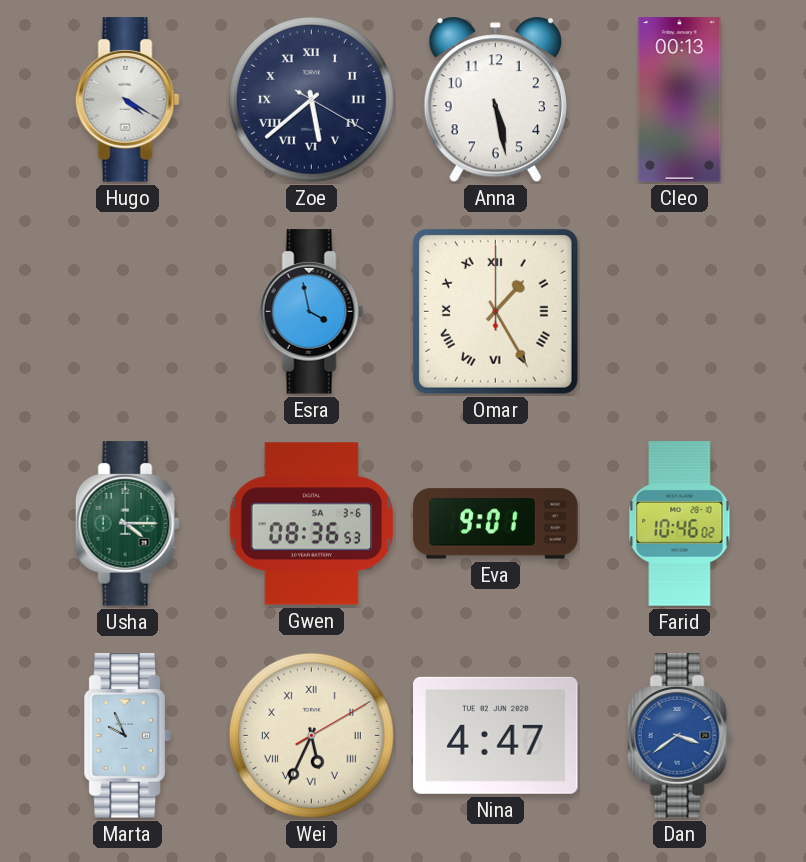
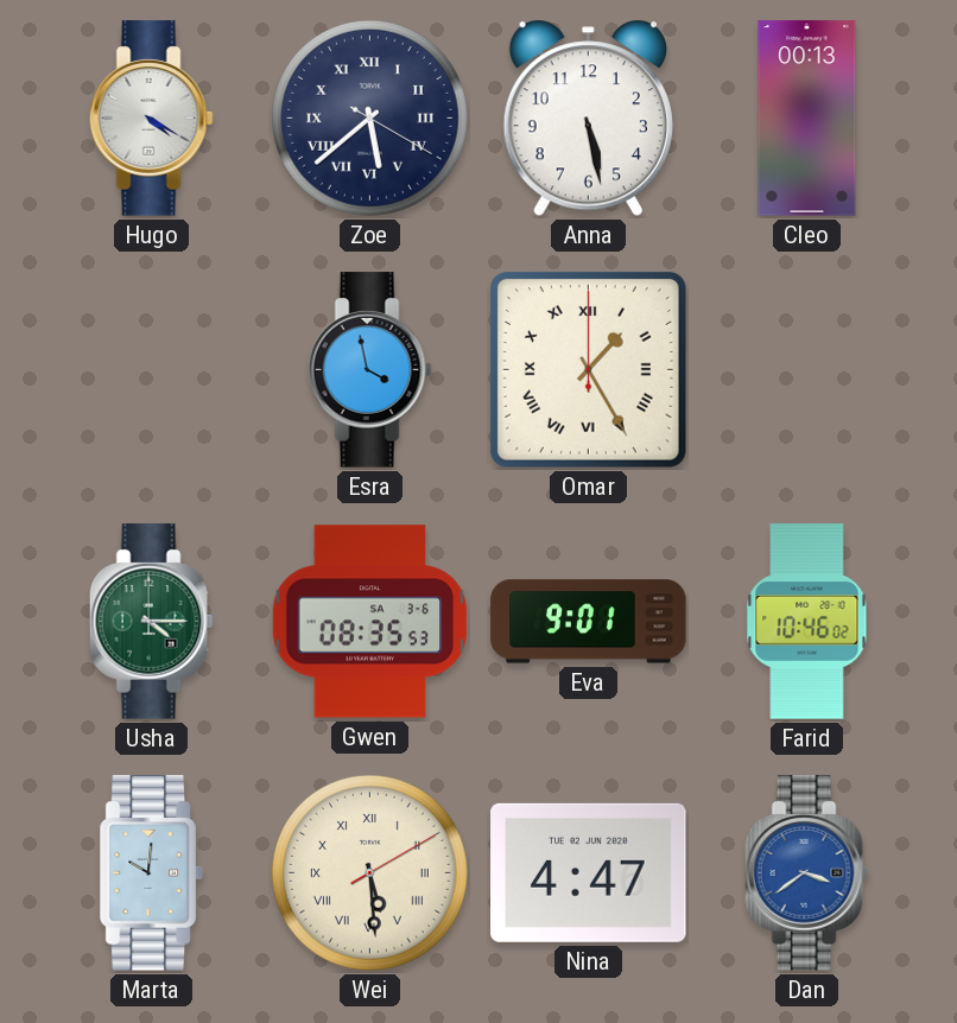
Gwen: 08:36 -> 08:35
Marta: 9:56 -> 10:01
Wei: 5:34 -> 5:29
